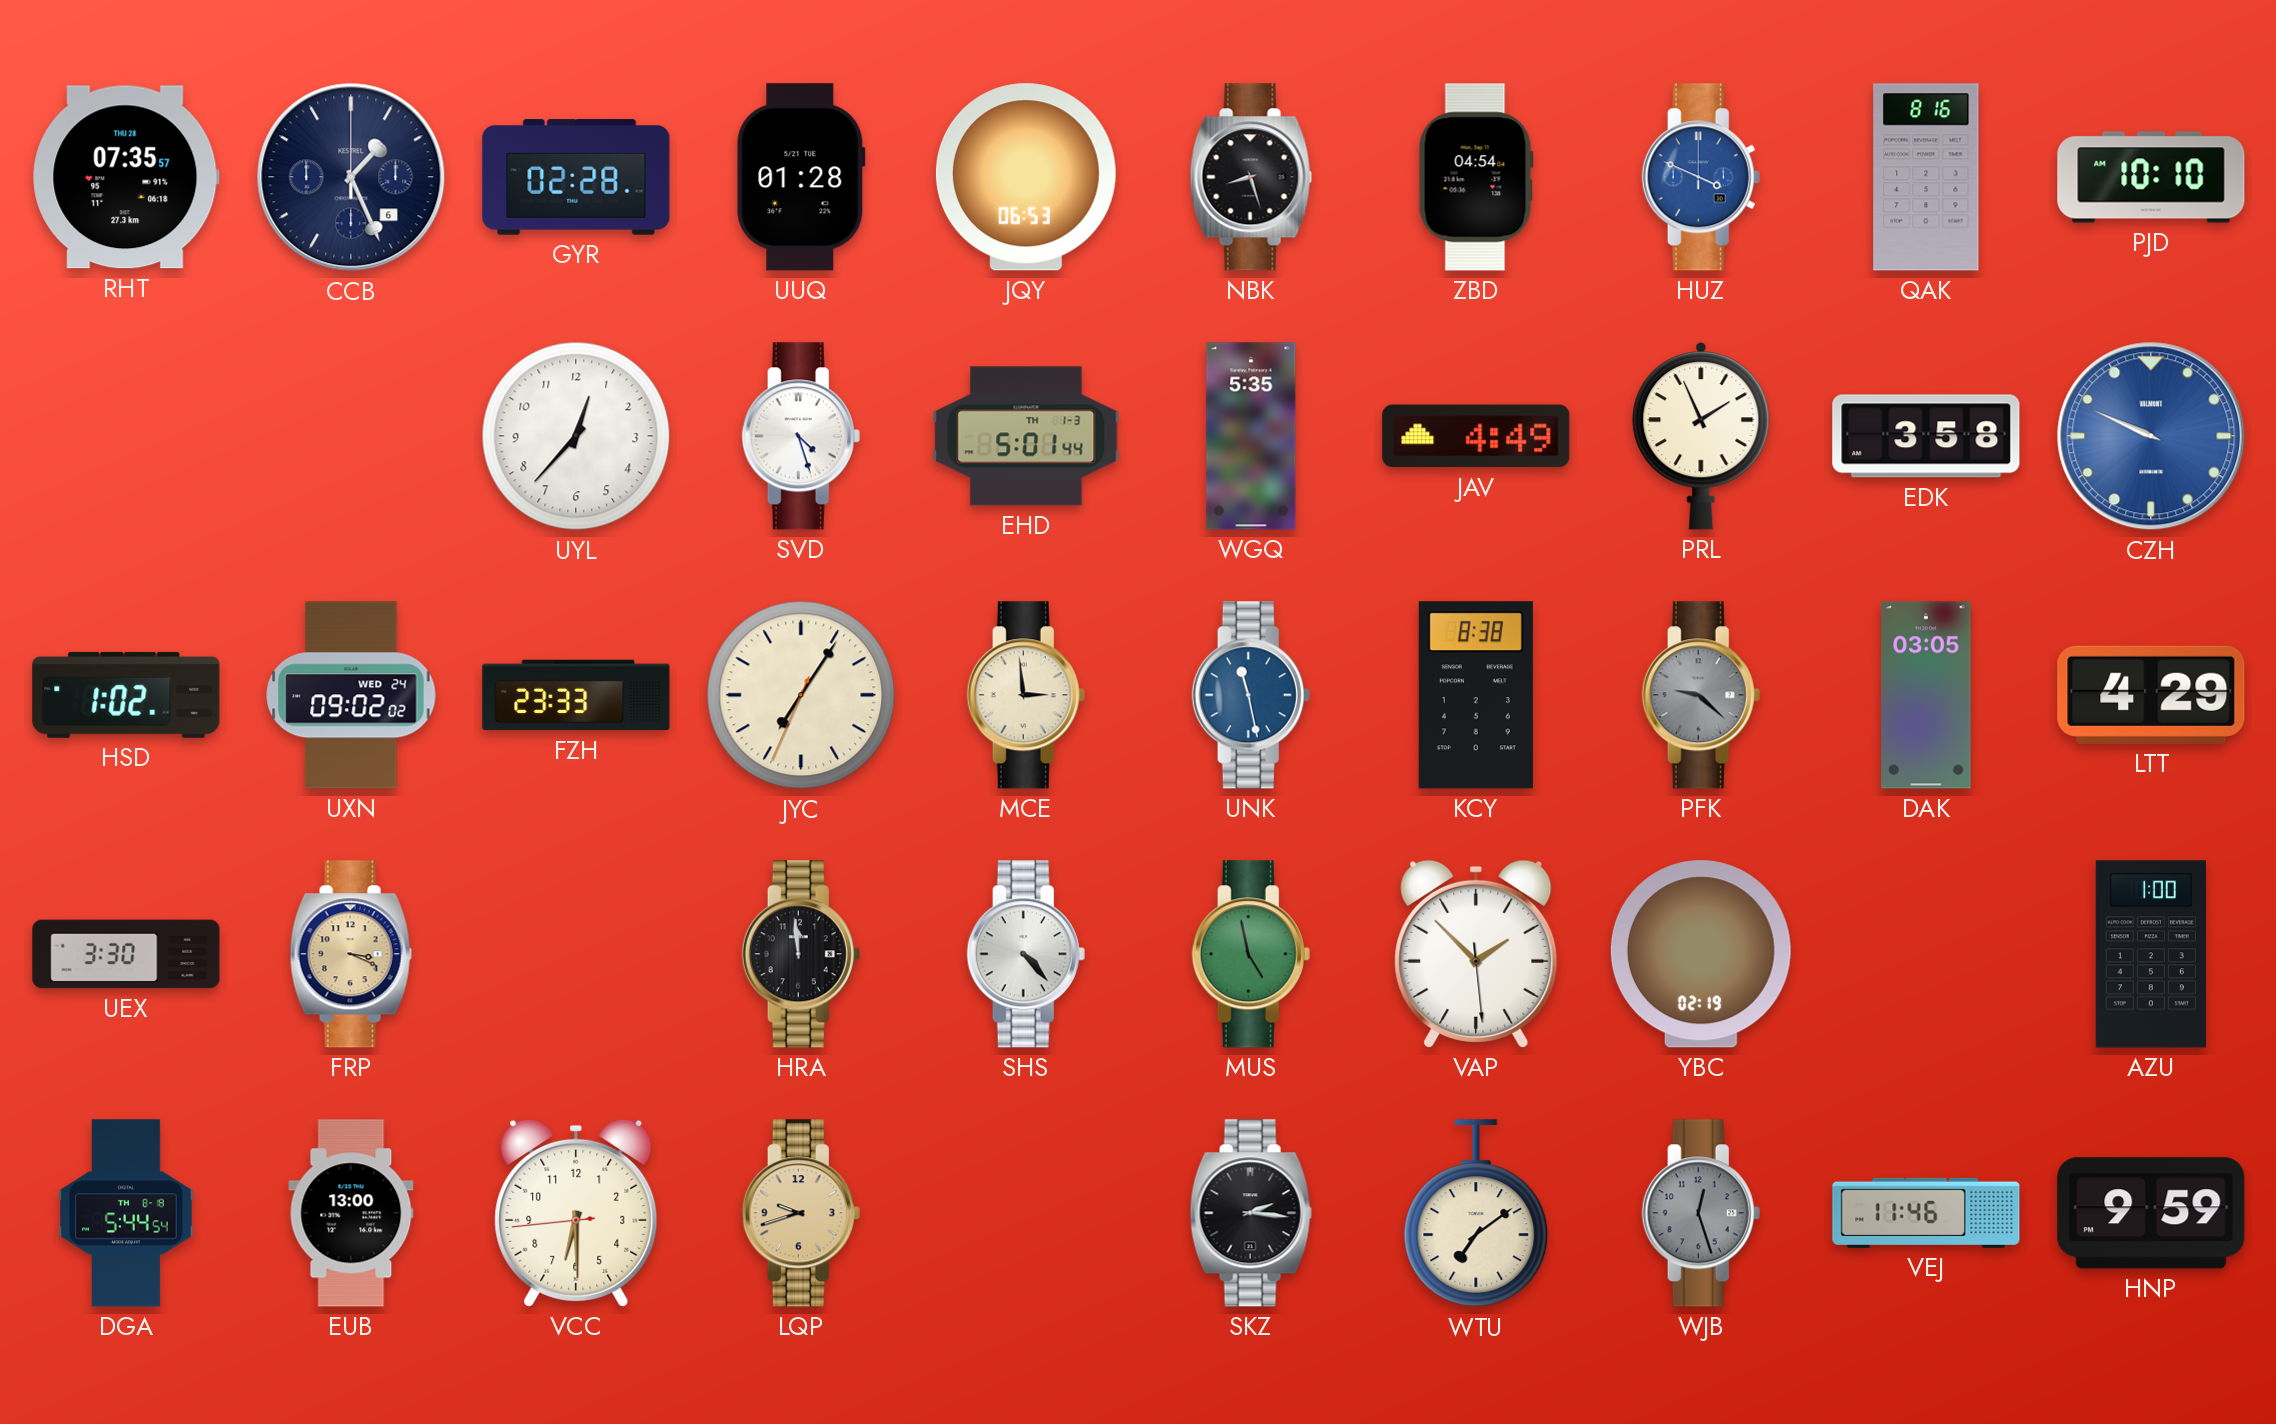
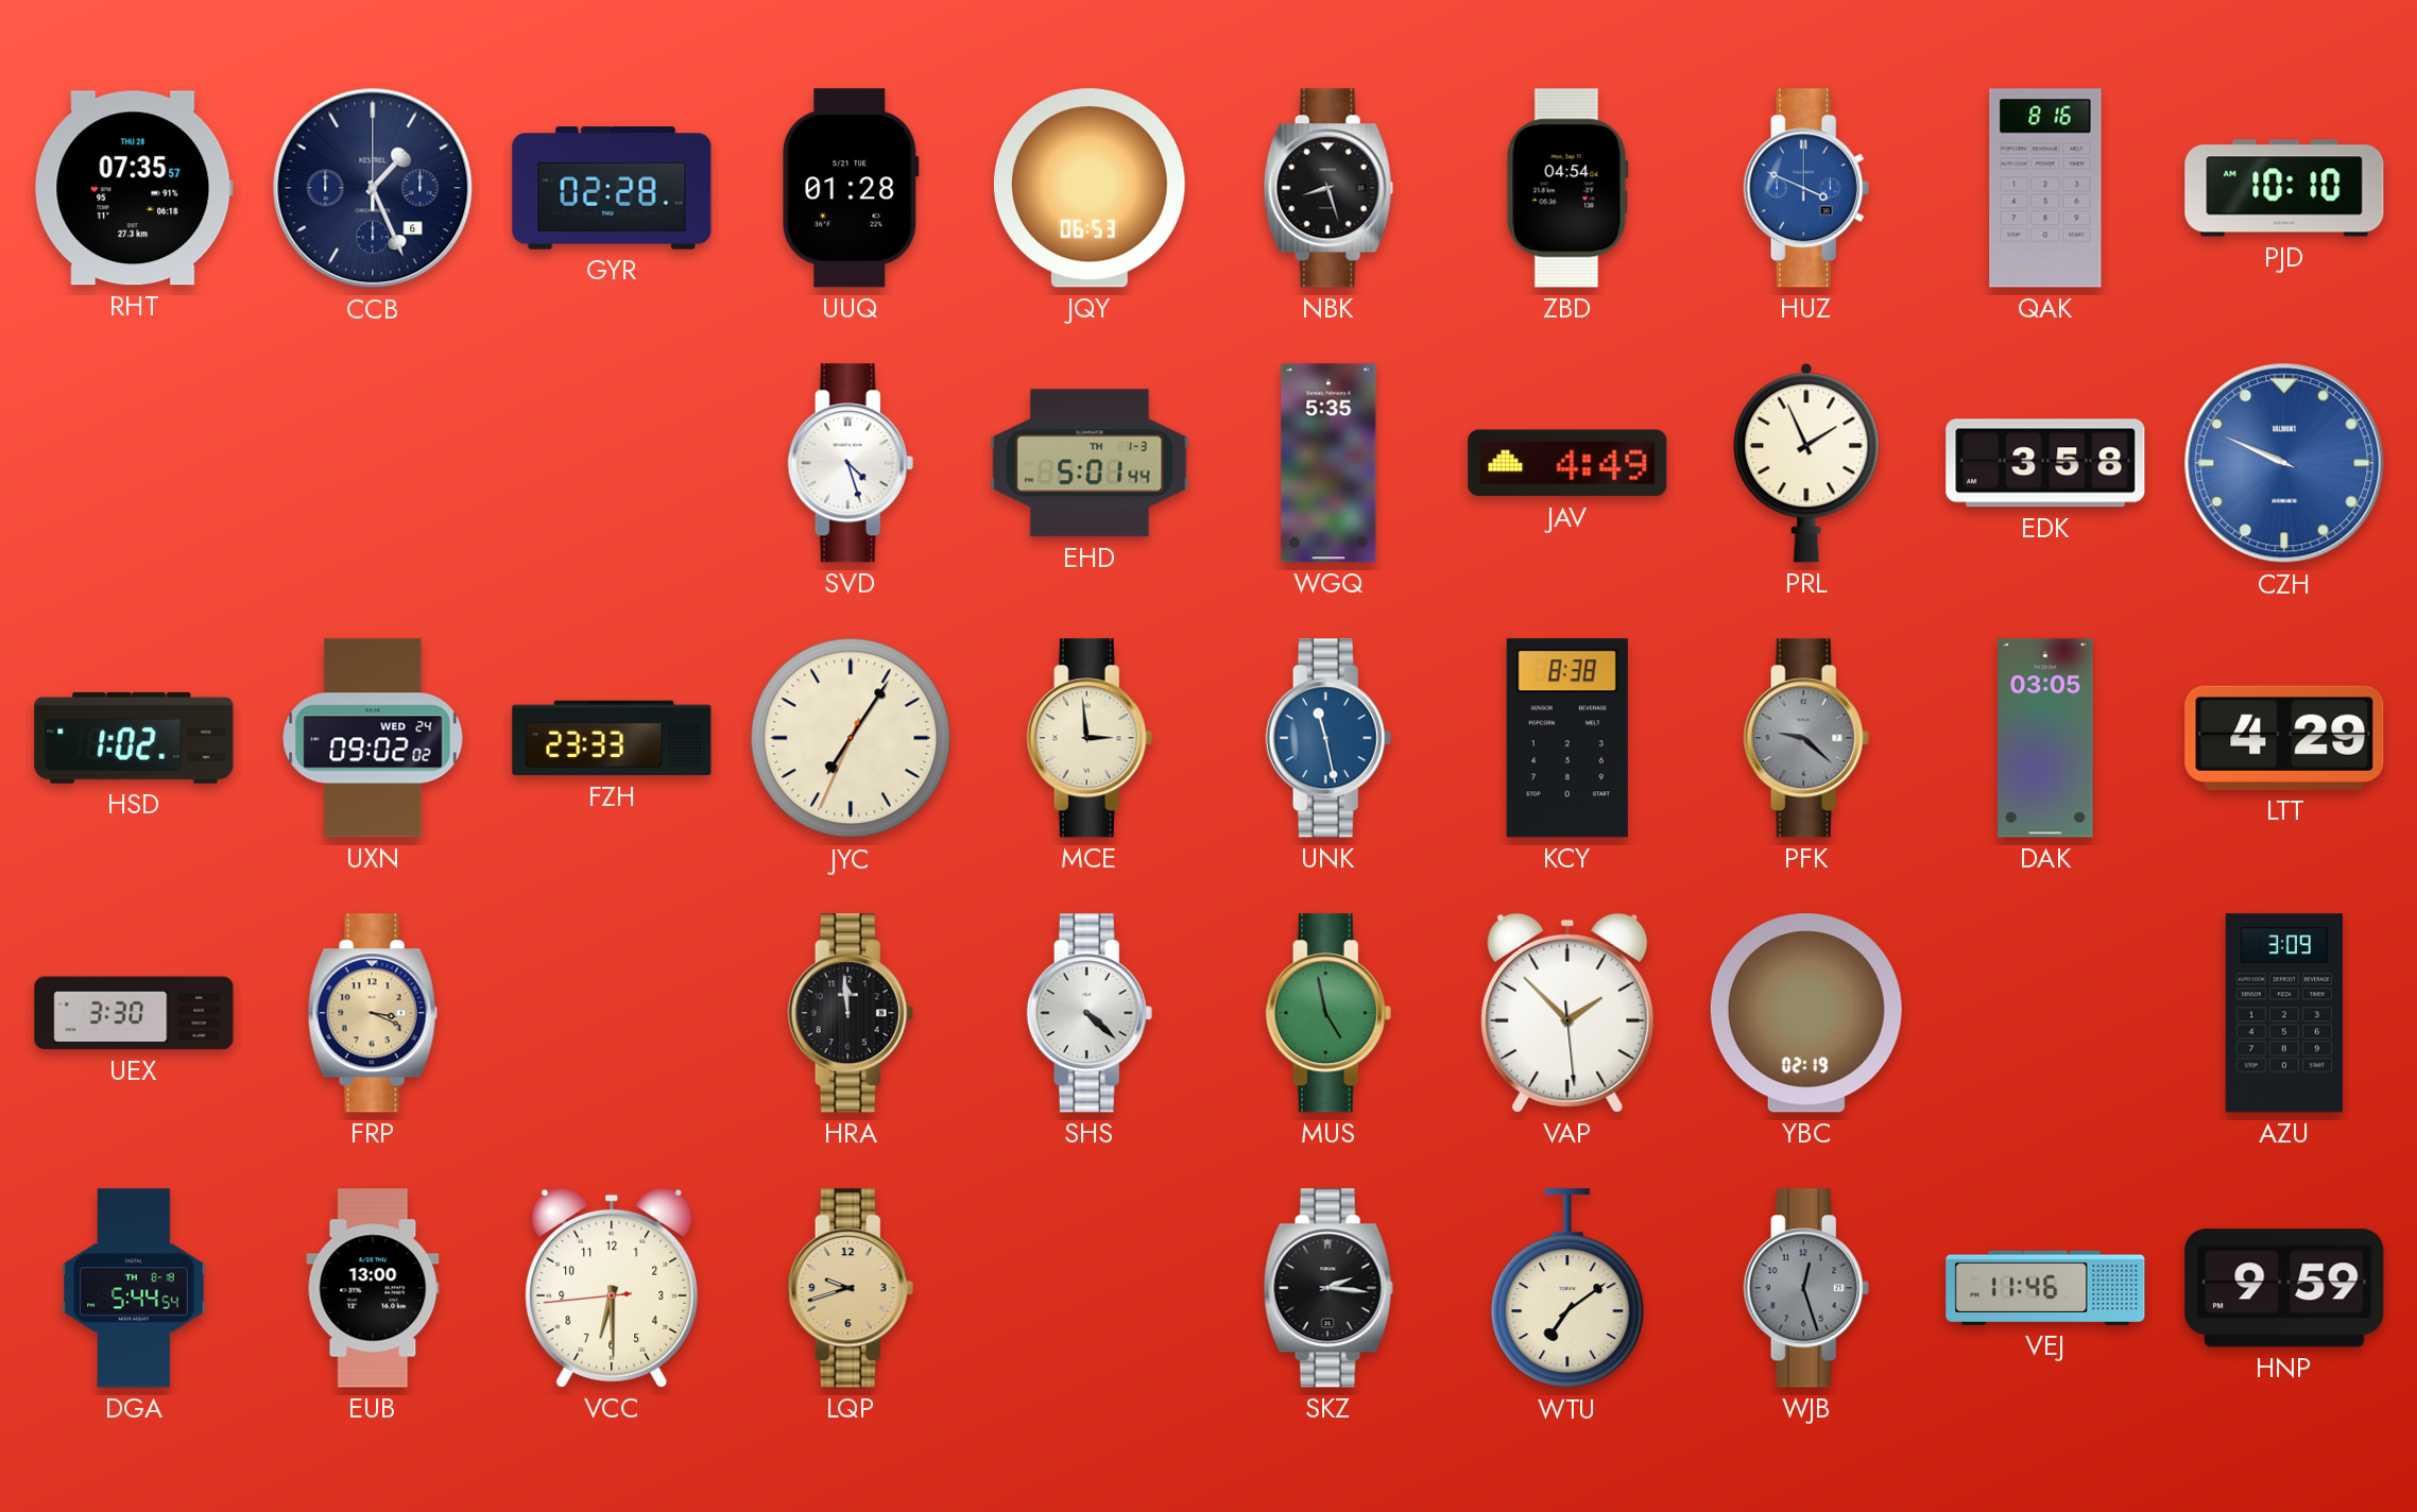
UYL: 12:37 -> none
SHS: 4:23 -> 4:22
AZU: 1:00 -> 3:09
